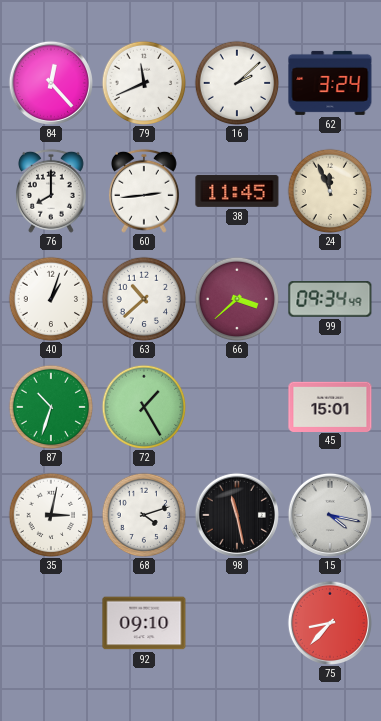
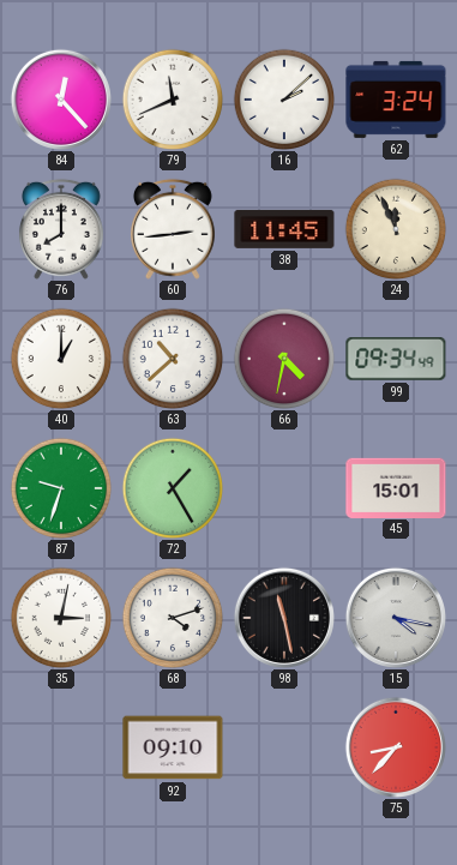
40: 1:03 -> 1:00
66: 3:38 -> 4:32
87: 10:33 -> 9:33
